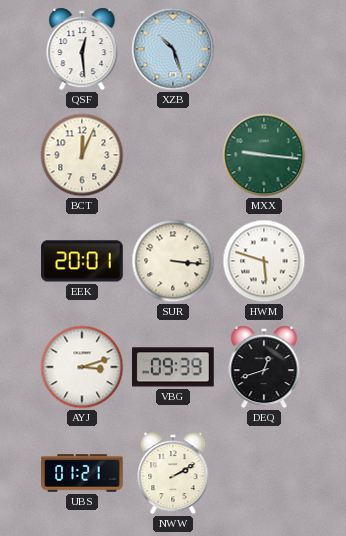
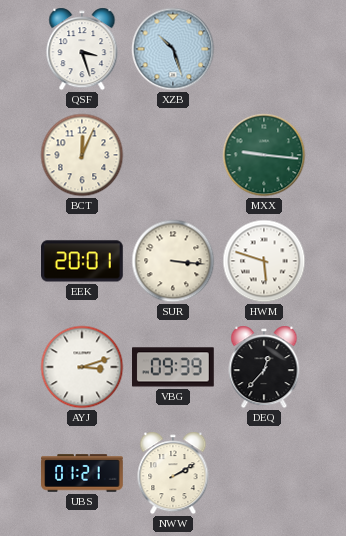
QSF: 12:29 -> 3:27
DEQ: 12:42 -> 12:37
